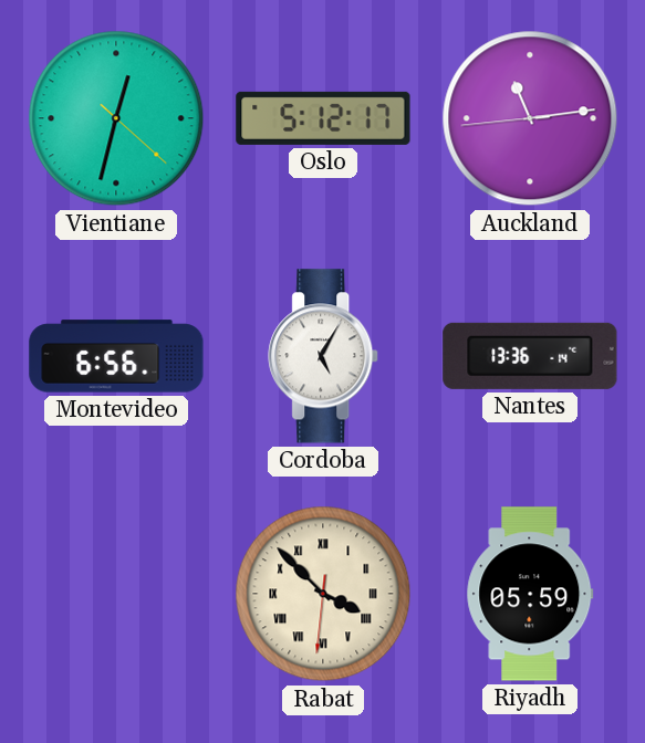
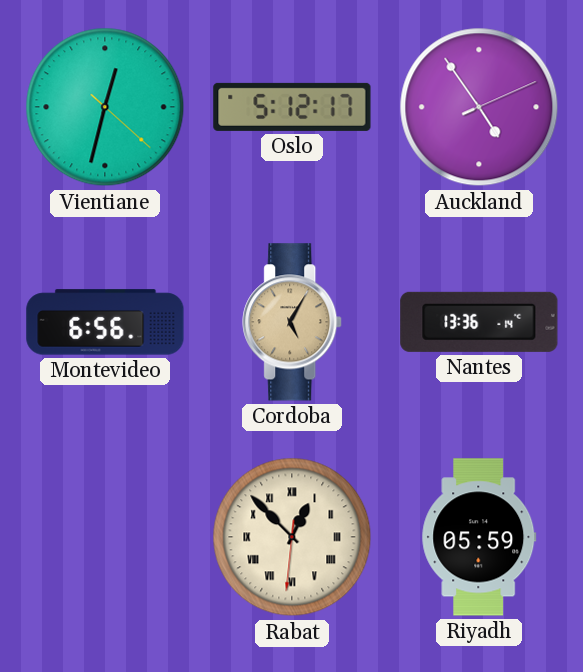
Auckland: 11:13 -> 4:54
Cordoba dial: white -> champagne
Rabat: 3:52 -> 12:52
